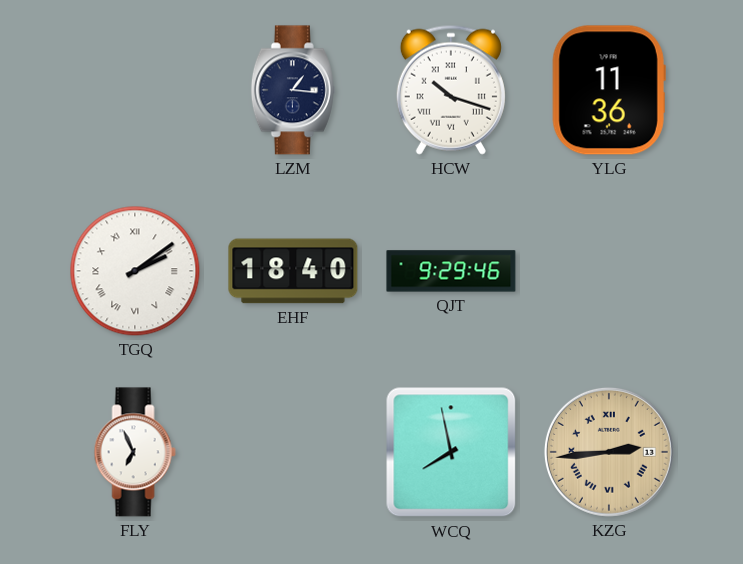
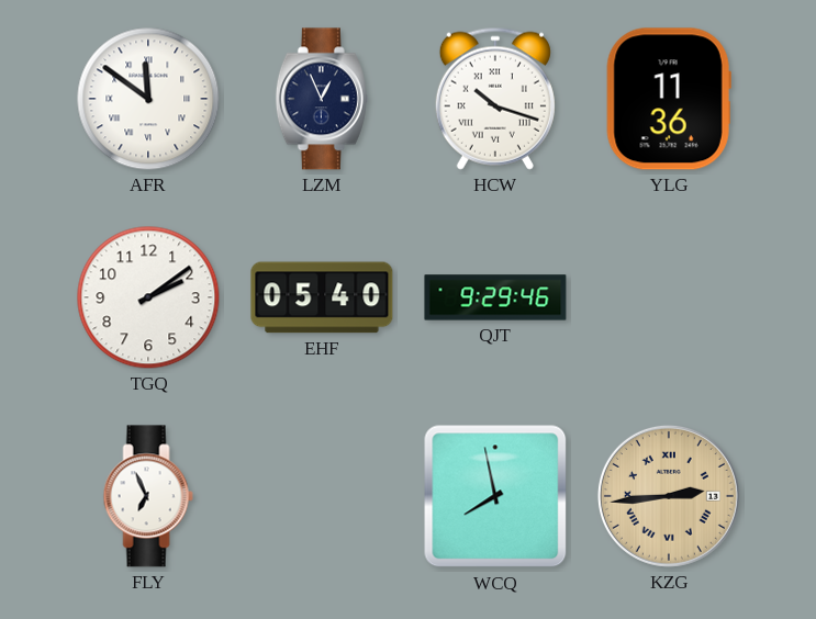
AFR: none -> 11:51
LZM: 1:16 -> 12:56
TGQ numerals: Roman -> Arabic
EHF: 18:40 -> 05:40
